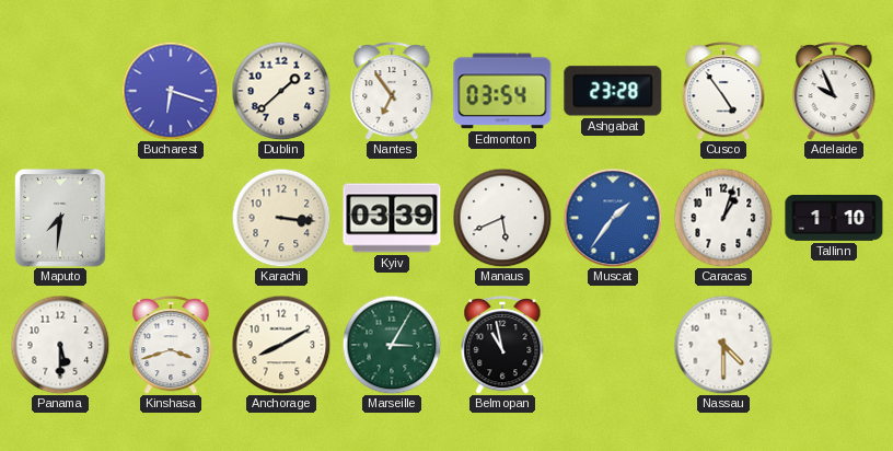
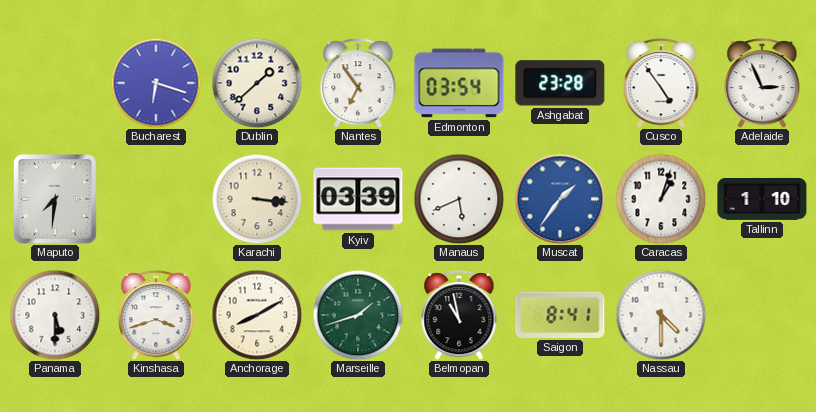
Adelaide: 9:56 -> 2:56
Marseille: 3:05 -> 1:42
Saigon: none -> 8:41
